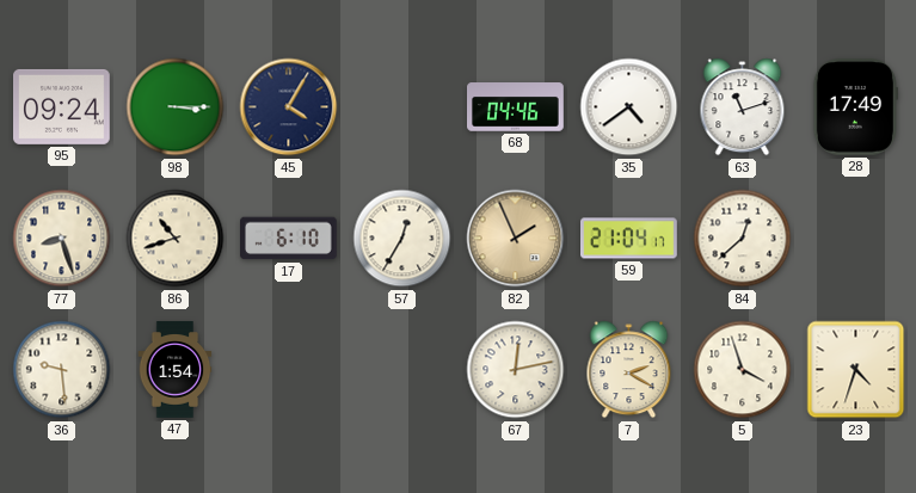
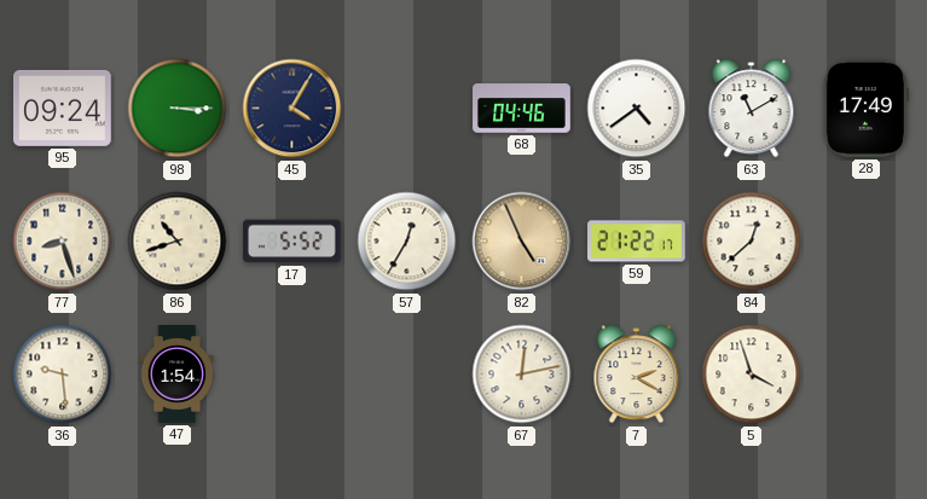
63: 11:12 -> 11:10
17: 6:10 -> 5:52
82: 1:56 -> 4:56
59: 21:04 -> 21:22
23: 4:33 -> none
